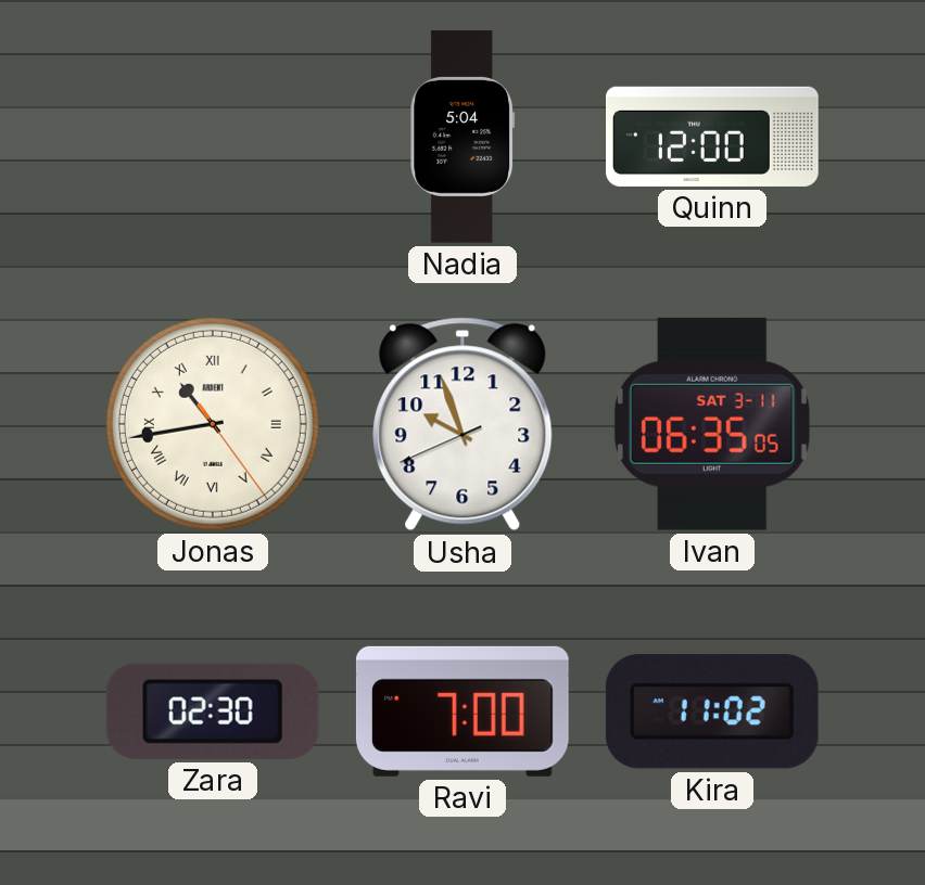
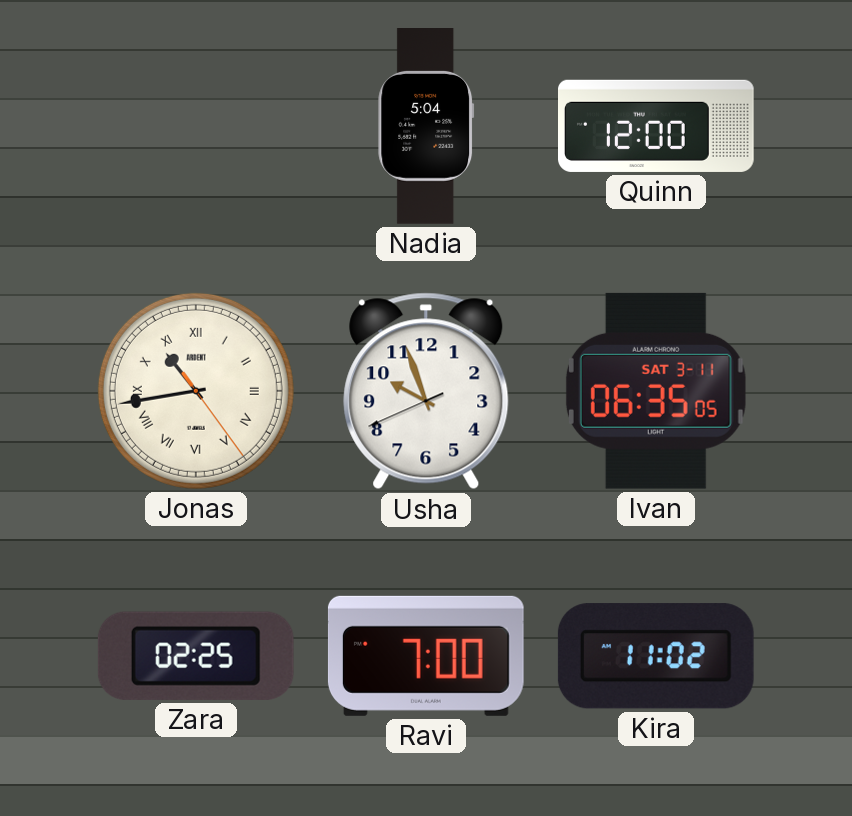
Zara: 02:30 -> 02:25
